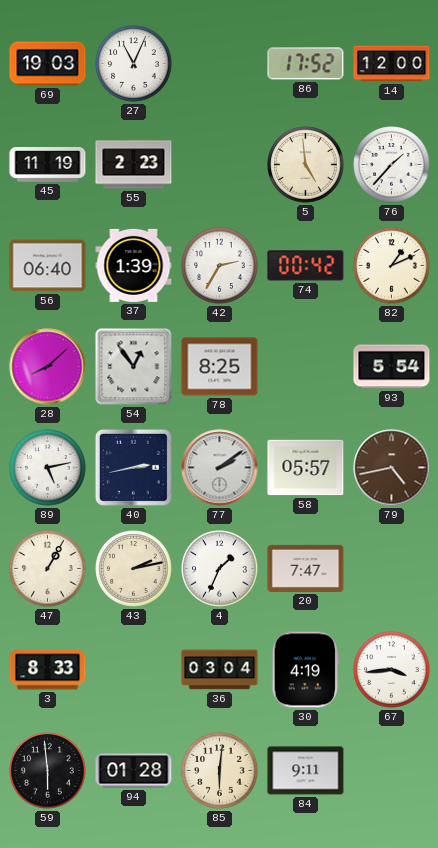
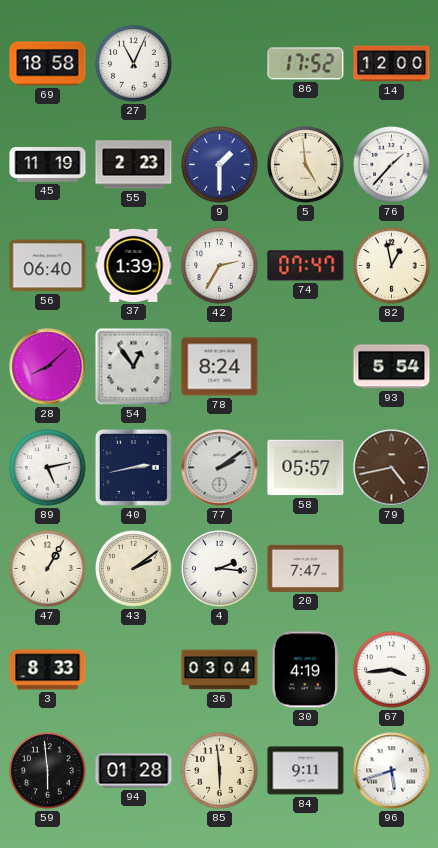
69: 19:03 -> 18:58
9: none -> 1:30
74: 00:42 -> 07:47
82: 1:11 -> 12:58
78: 8:25 -> 8:24
43: 2:13 -> 2:09
4: 1:34 -> 2:16
85: 6:01 -> 5:59
96: none -> 5:42
